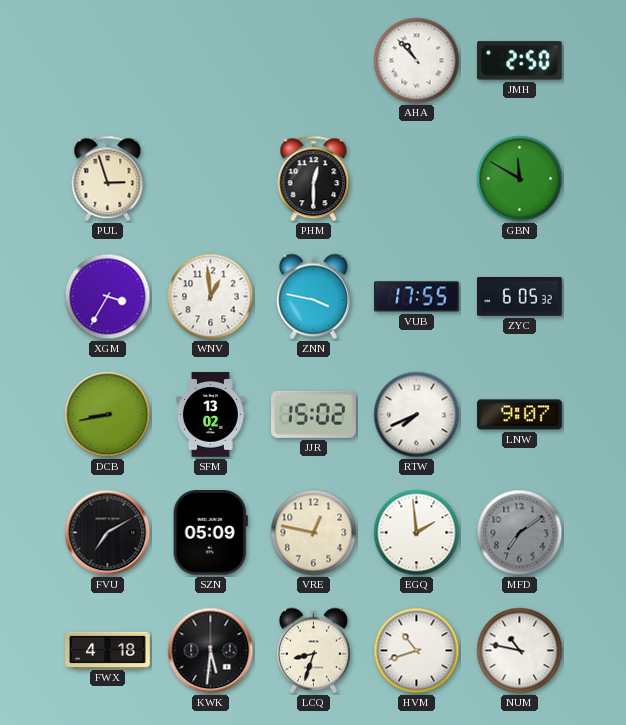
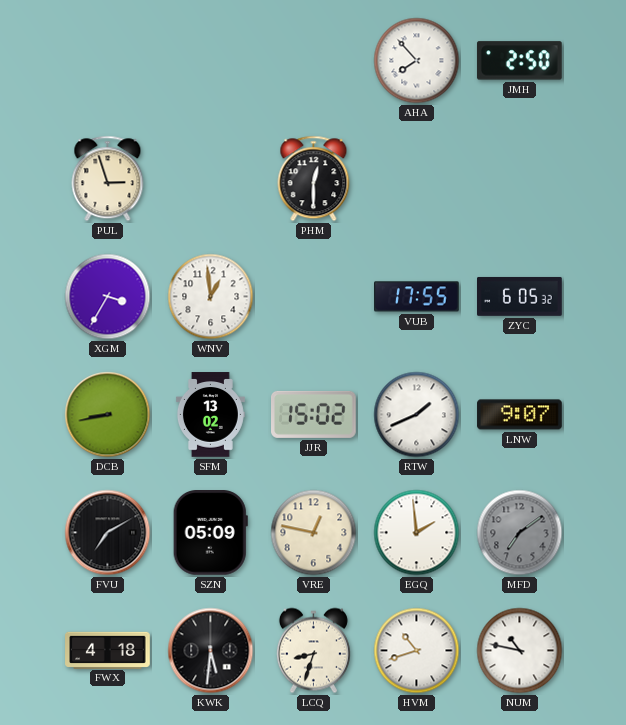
AHA: 10:53 -> 7:53
GBN: 11:50 -> none
ZNN: 3:47 -> none
RTW: 7:41 -> 1:41
